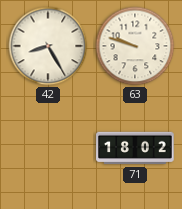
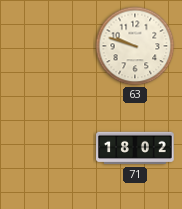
42: 8:25 -> none
